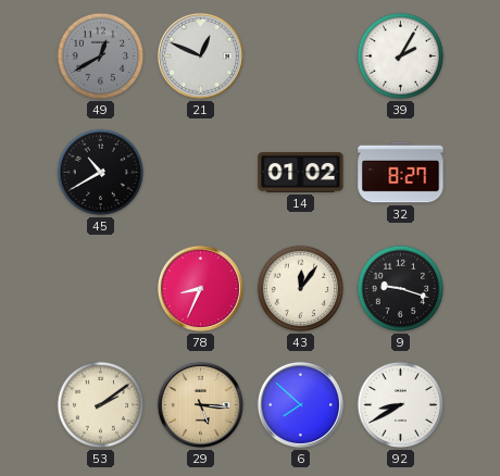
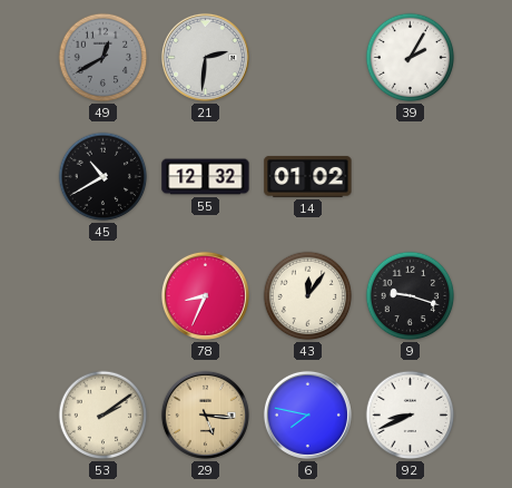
21: 12:49 -> 2:31
55: none -> 12:32
32: 8:27 -> none
6: 7:52 -> 7:47
92: 8:40 -> 8:41
